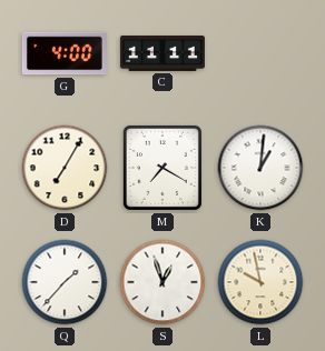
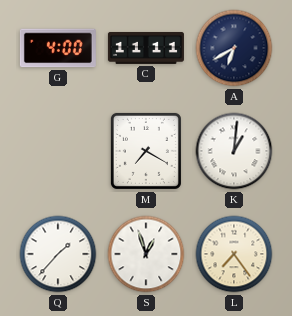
A: none -> 6:40
D: 7:05 -> none
L: 9:58 -> 7:24
